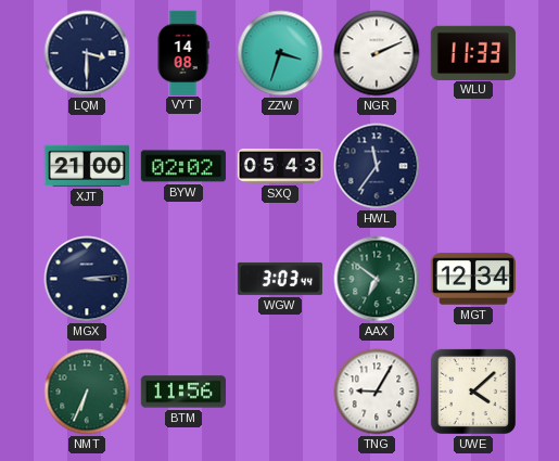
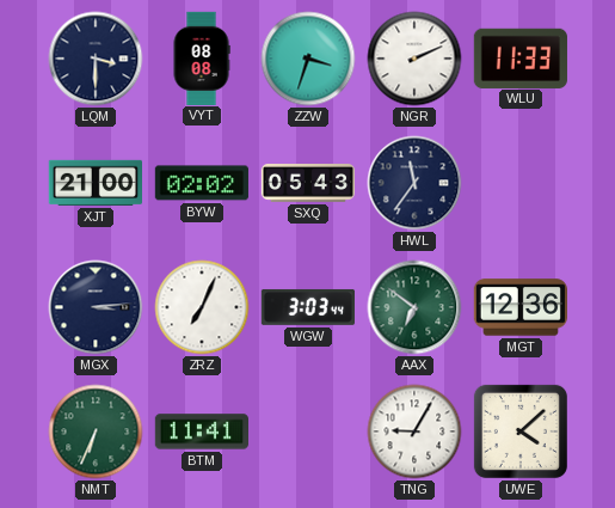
VYT: 14:08 -> 08:08
ZRZ: none -> 7:04
MGT: 12:34 -> 12:36
BTM: 11:56 -> 11:41
